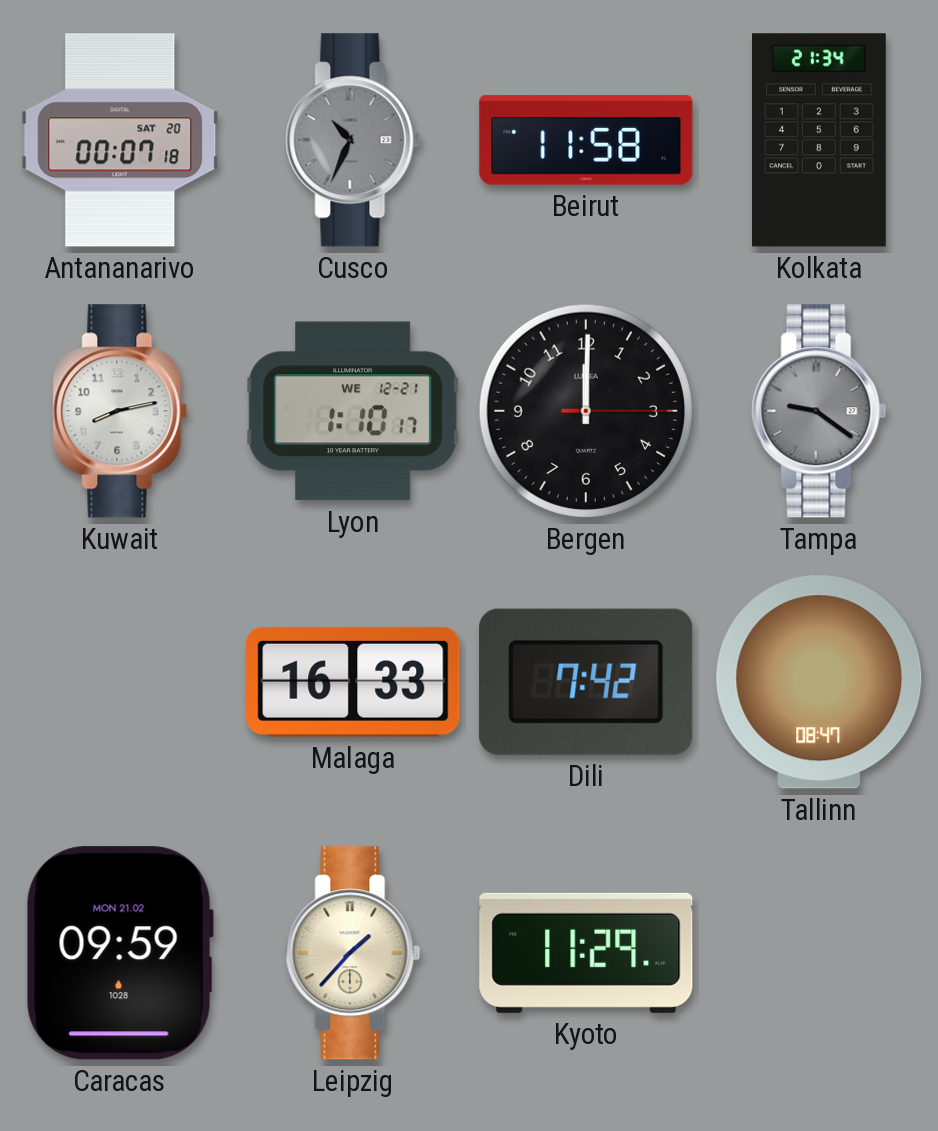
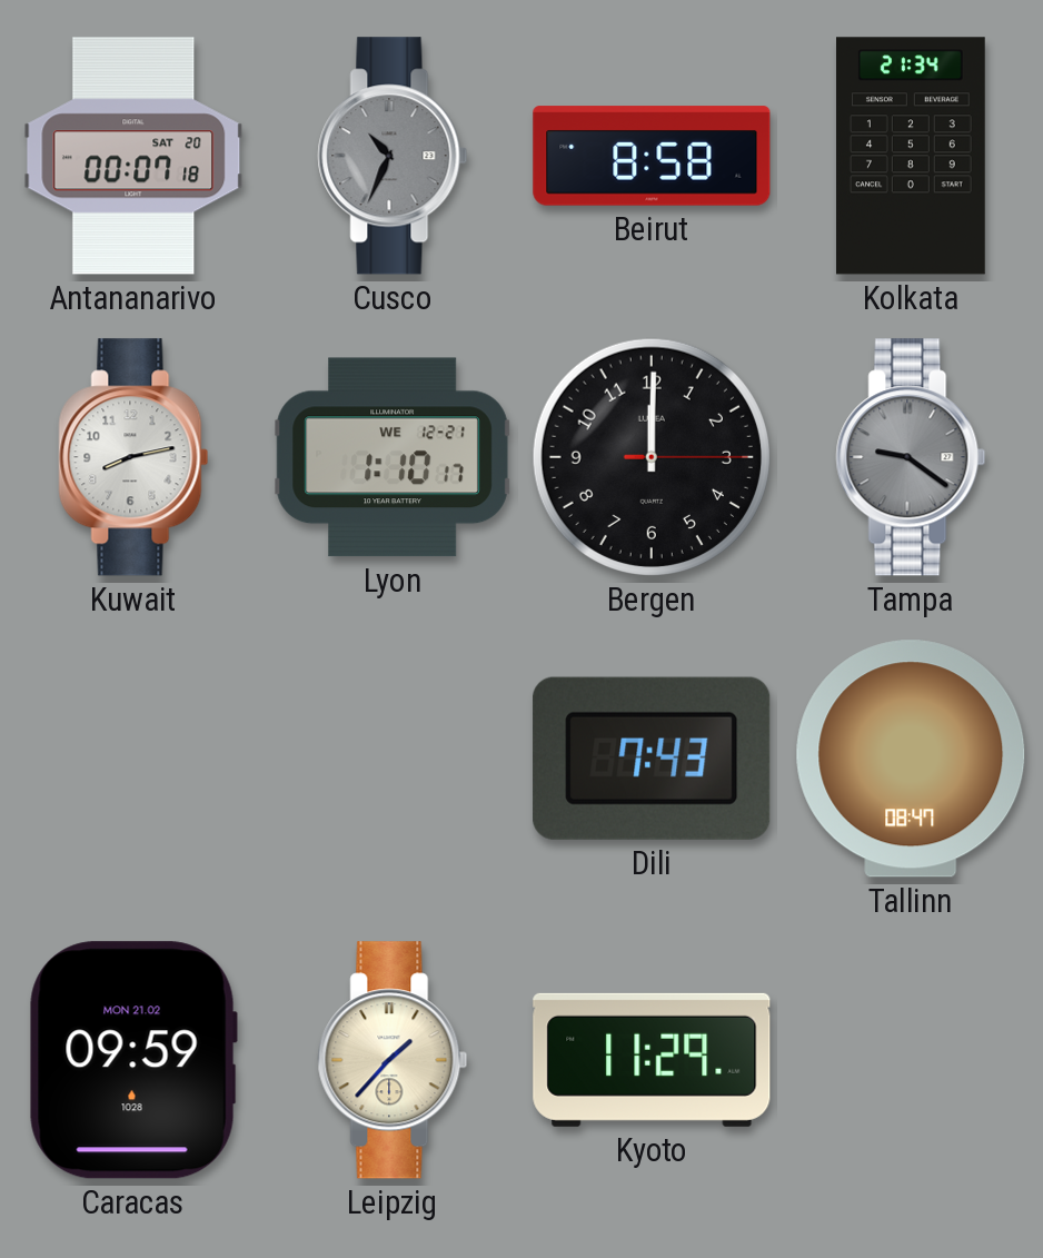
Beirut: 11:58 -> 8:58
Malaga: 16:33 -> none
Dili: 7:42 -> 7:43
